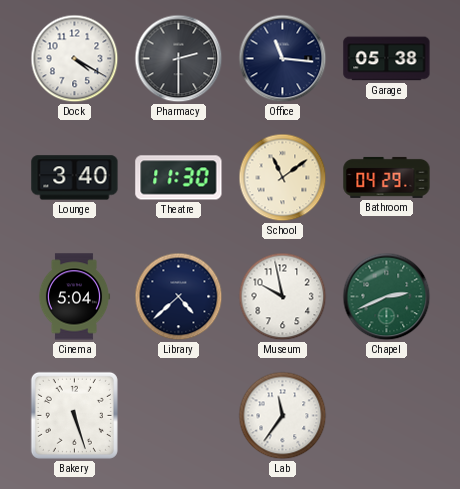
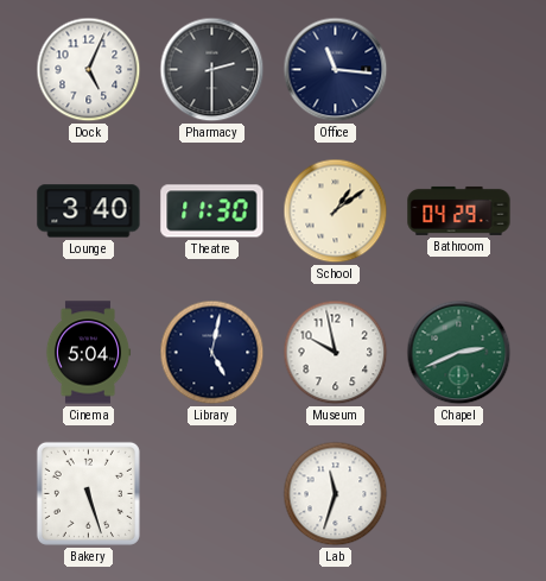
Dock: 4:20 -> 5:04
Garage: 05:38 -> none
School: 11:09 -> 1:09
Library: 4:38 -> 5:02
Lab: 11:36 -> 11:33
